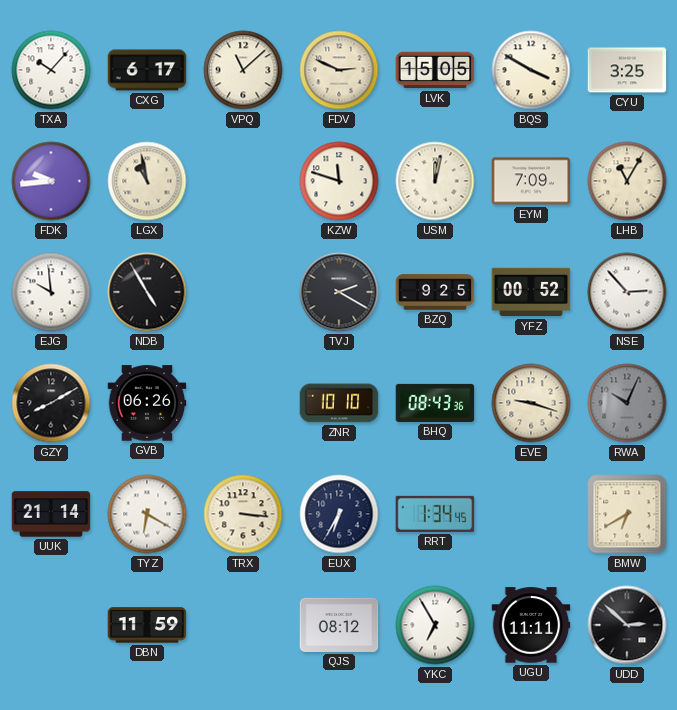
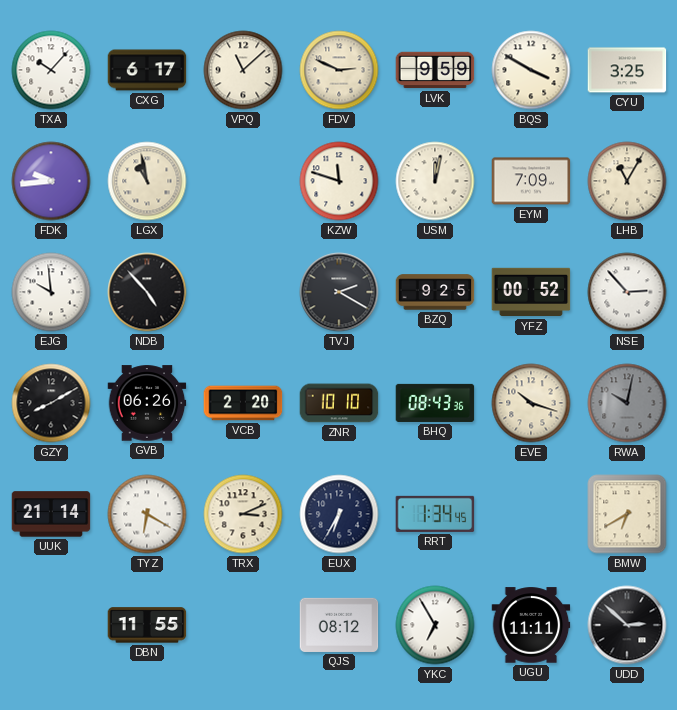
LVK: 15:05 -> 9:59
NDB: 4:55 -> 4:53
VCB: none -> 2:20
EVE: 9:18 -> 10:18
RWA: 10:04 -> 10:02
TRX: 3:16 -> 3:11
DBN: 11:59 -> 11:55
